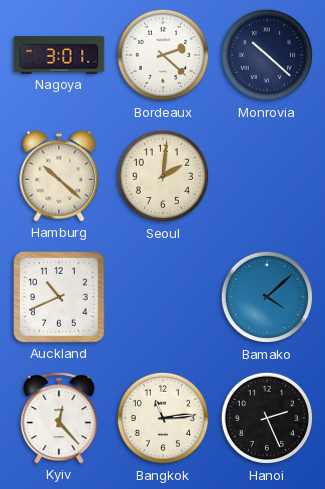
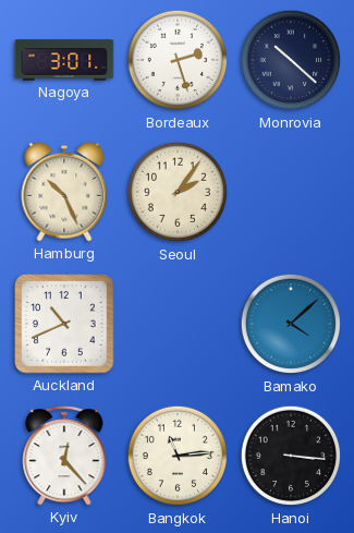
Bordeaux: 2:22 -> 2:27
Hamburg: 10:22 -> 10:26
Seoul: 2:01 -> 2:06
Hanoi: 2:26 -> 3:16
